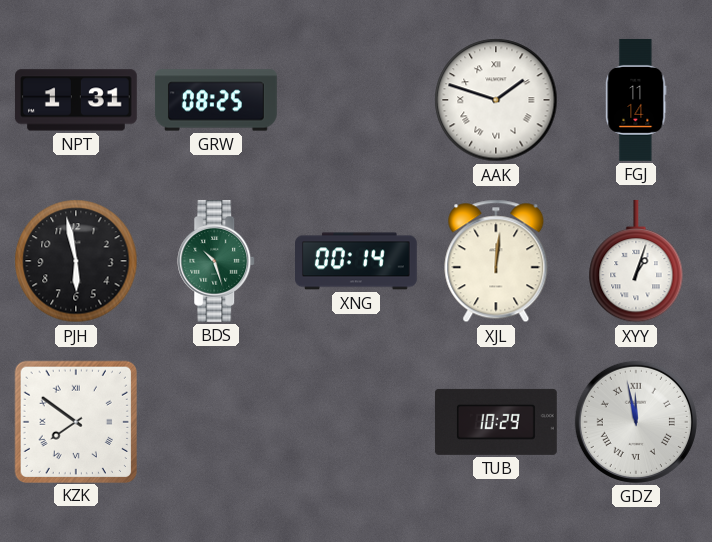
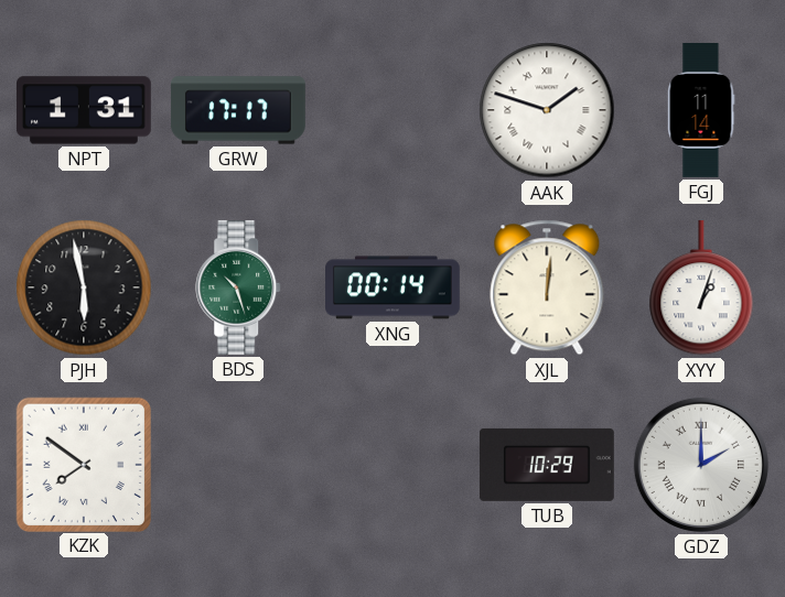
GRW: 08:25 -> 17:17
GDZ: 11:58 -> 2:00
